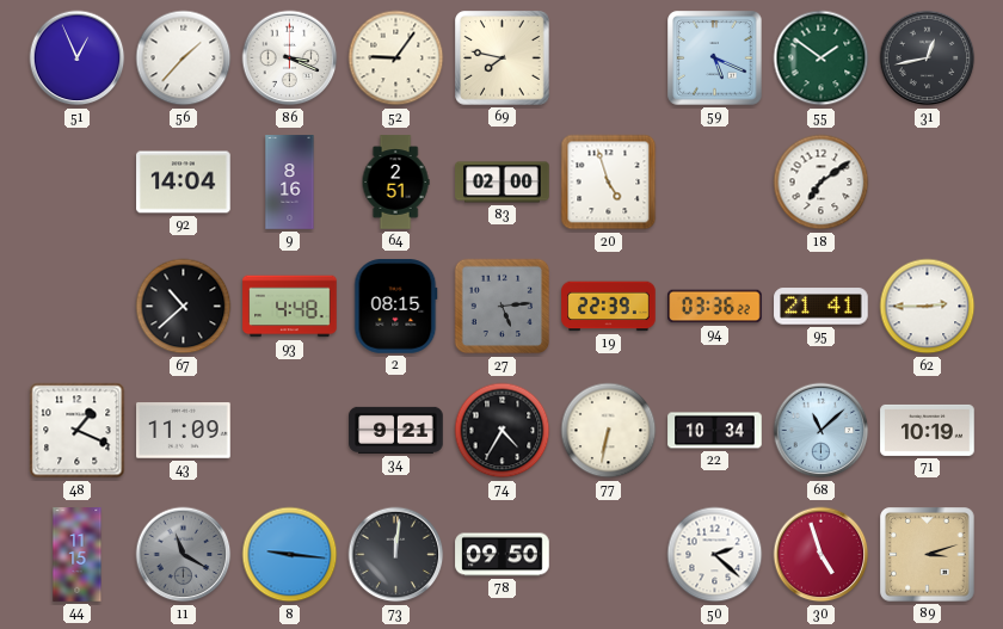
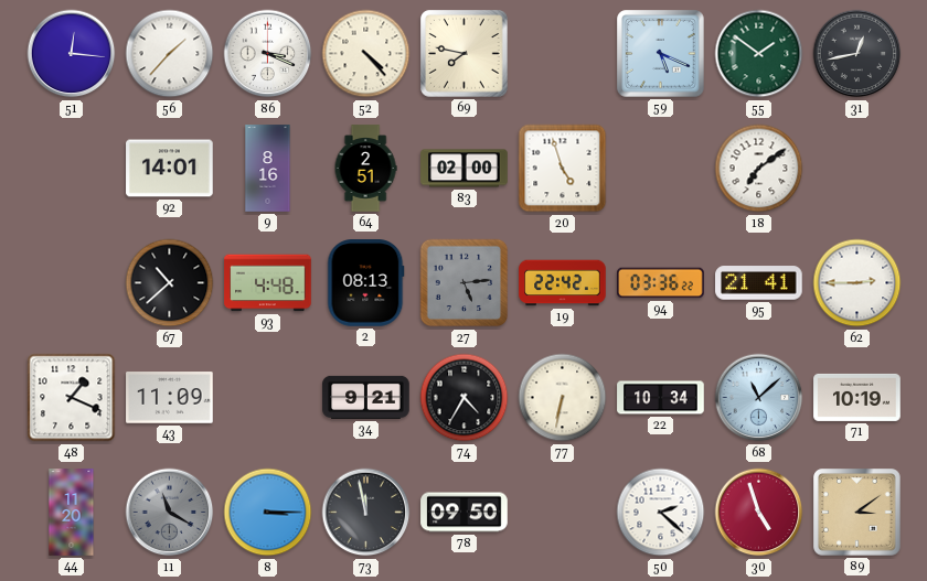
51: 12:56 -> 12:16
52: 9:06 -> 4:23
92: 14:04 -> 14:01
2: 08:15 -> 08:13
19: 22:39 -> 22:42
44: 11:15 -> 11:20
8: 9:16 -> 3:15
73: 12:01 -> 11:58
89: 3:12 -> 3:09
